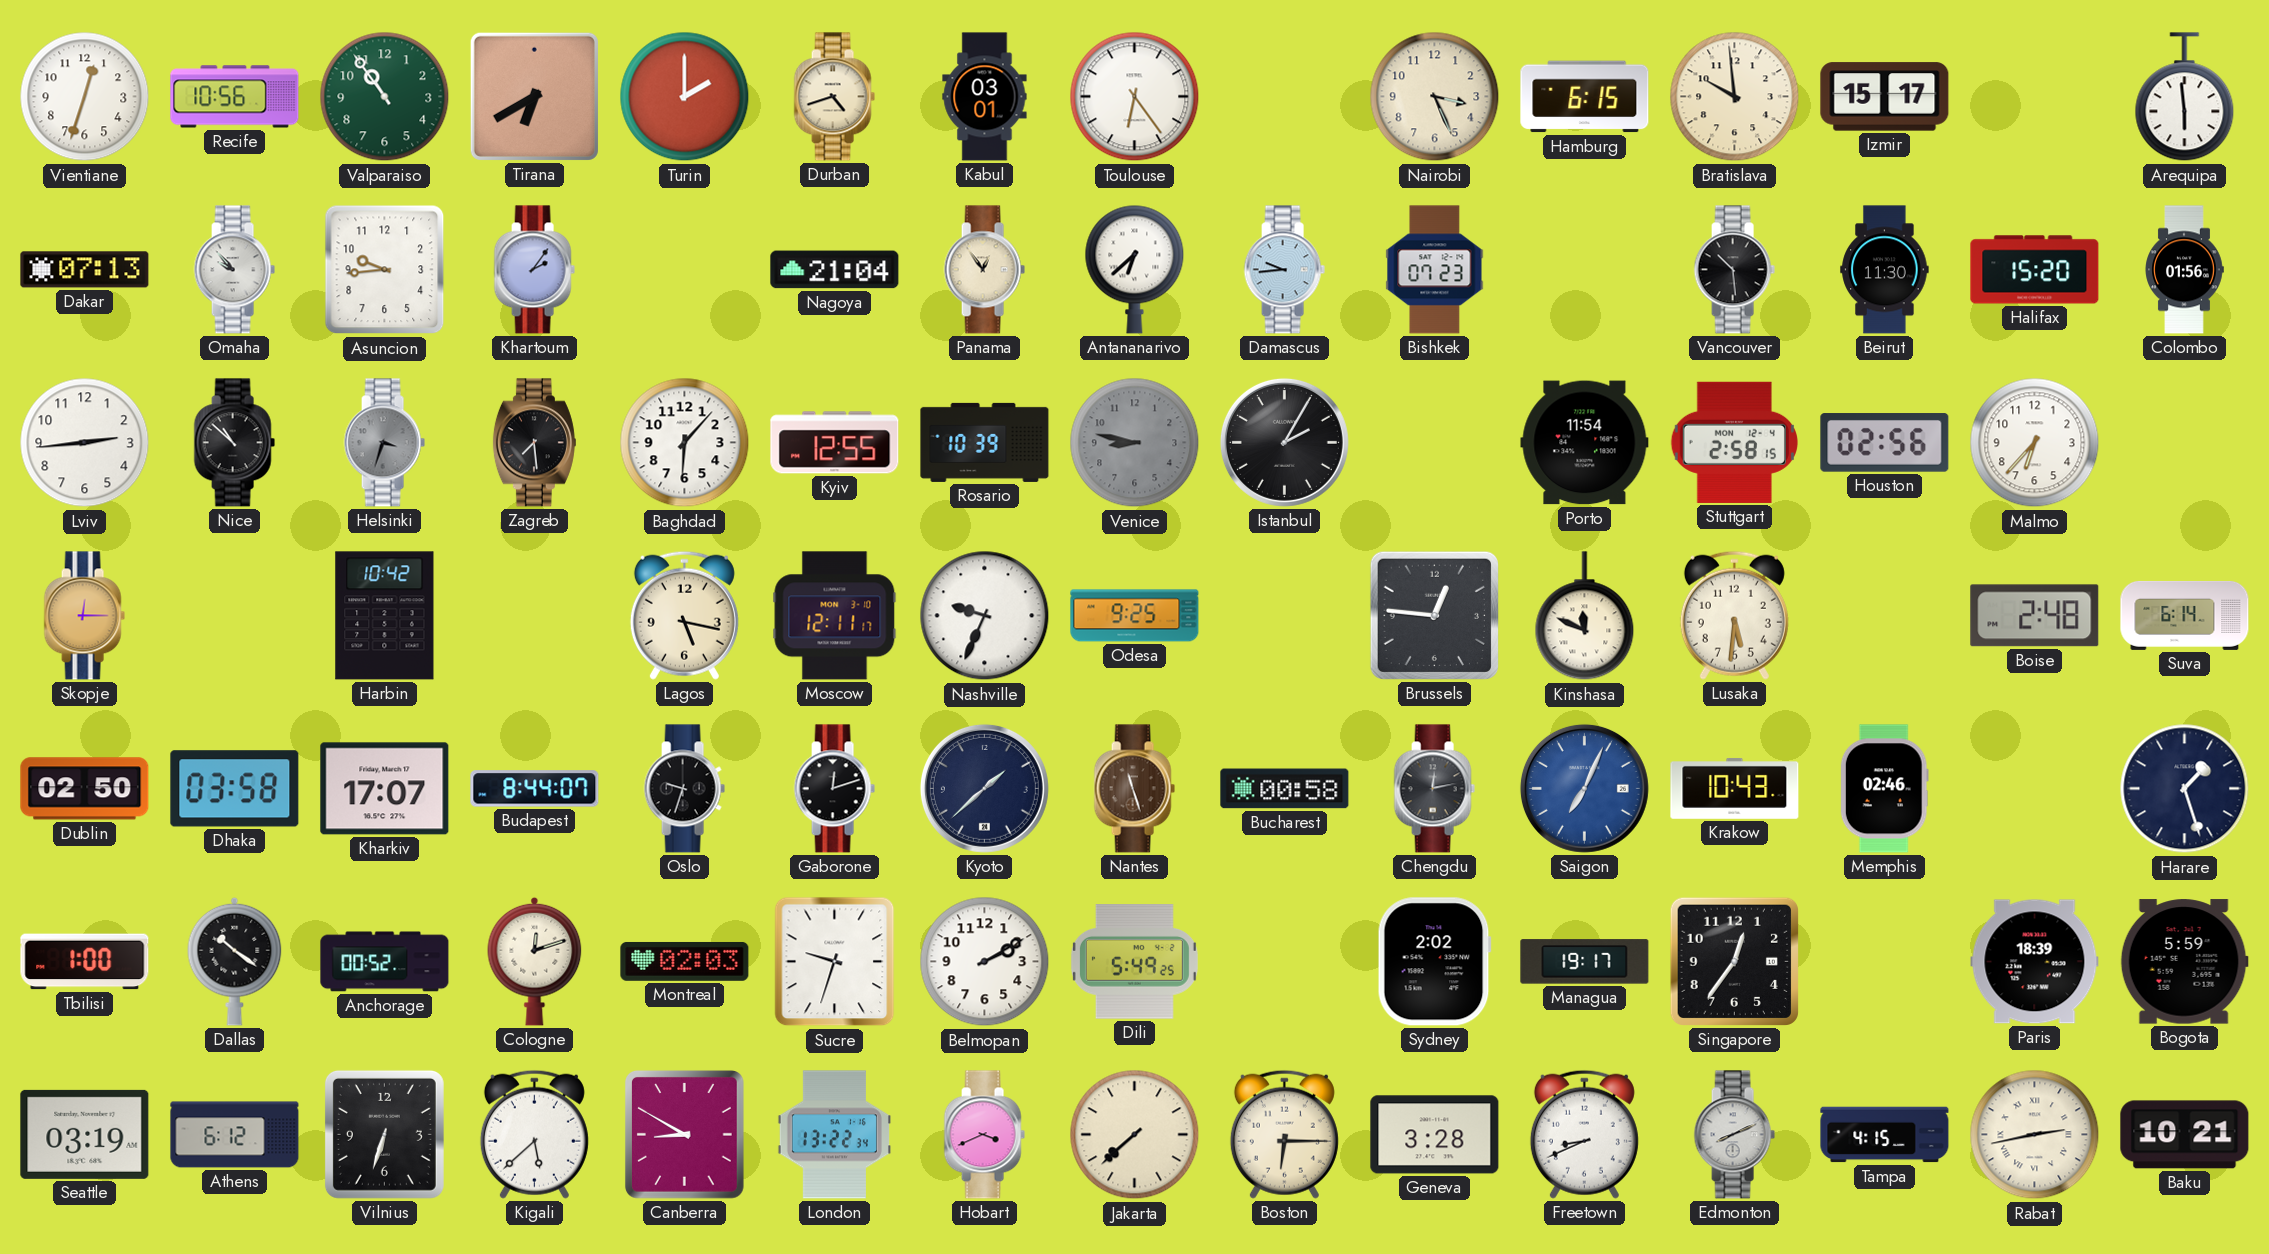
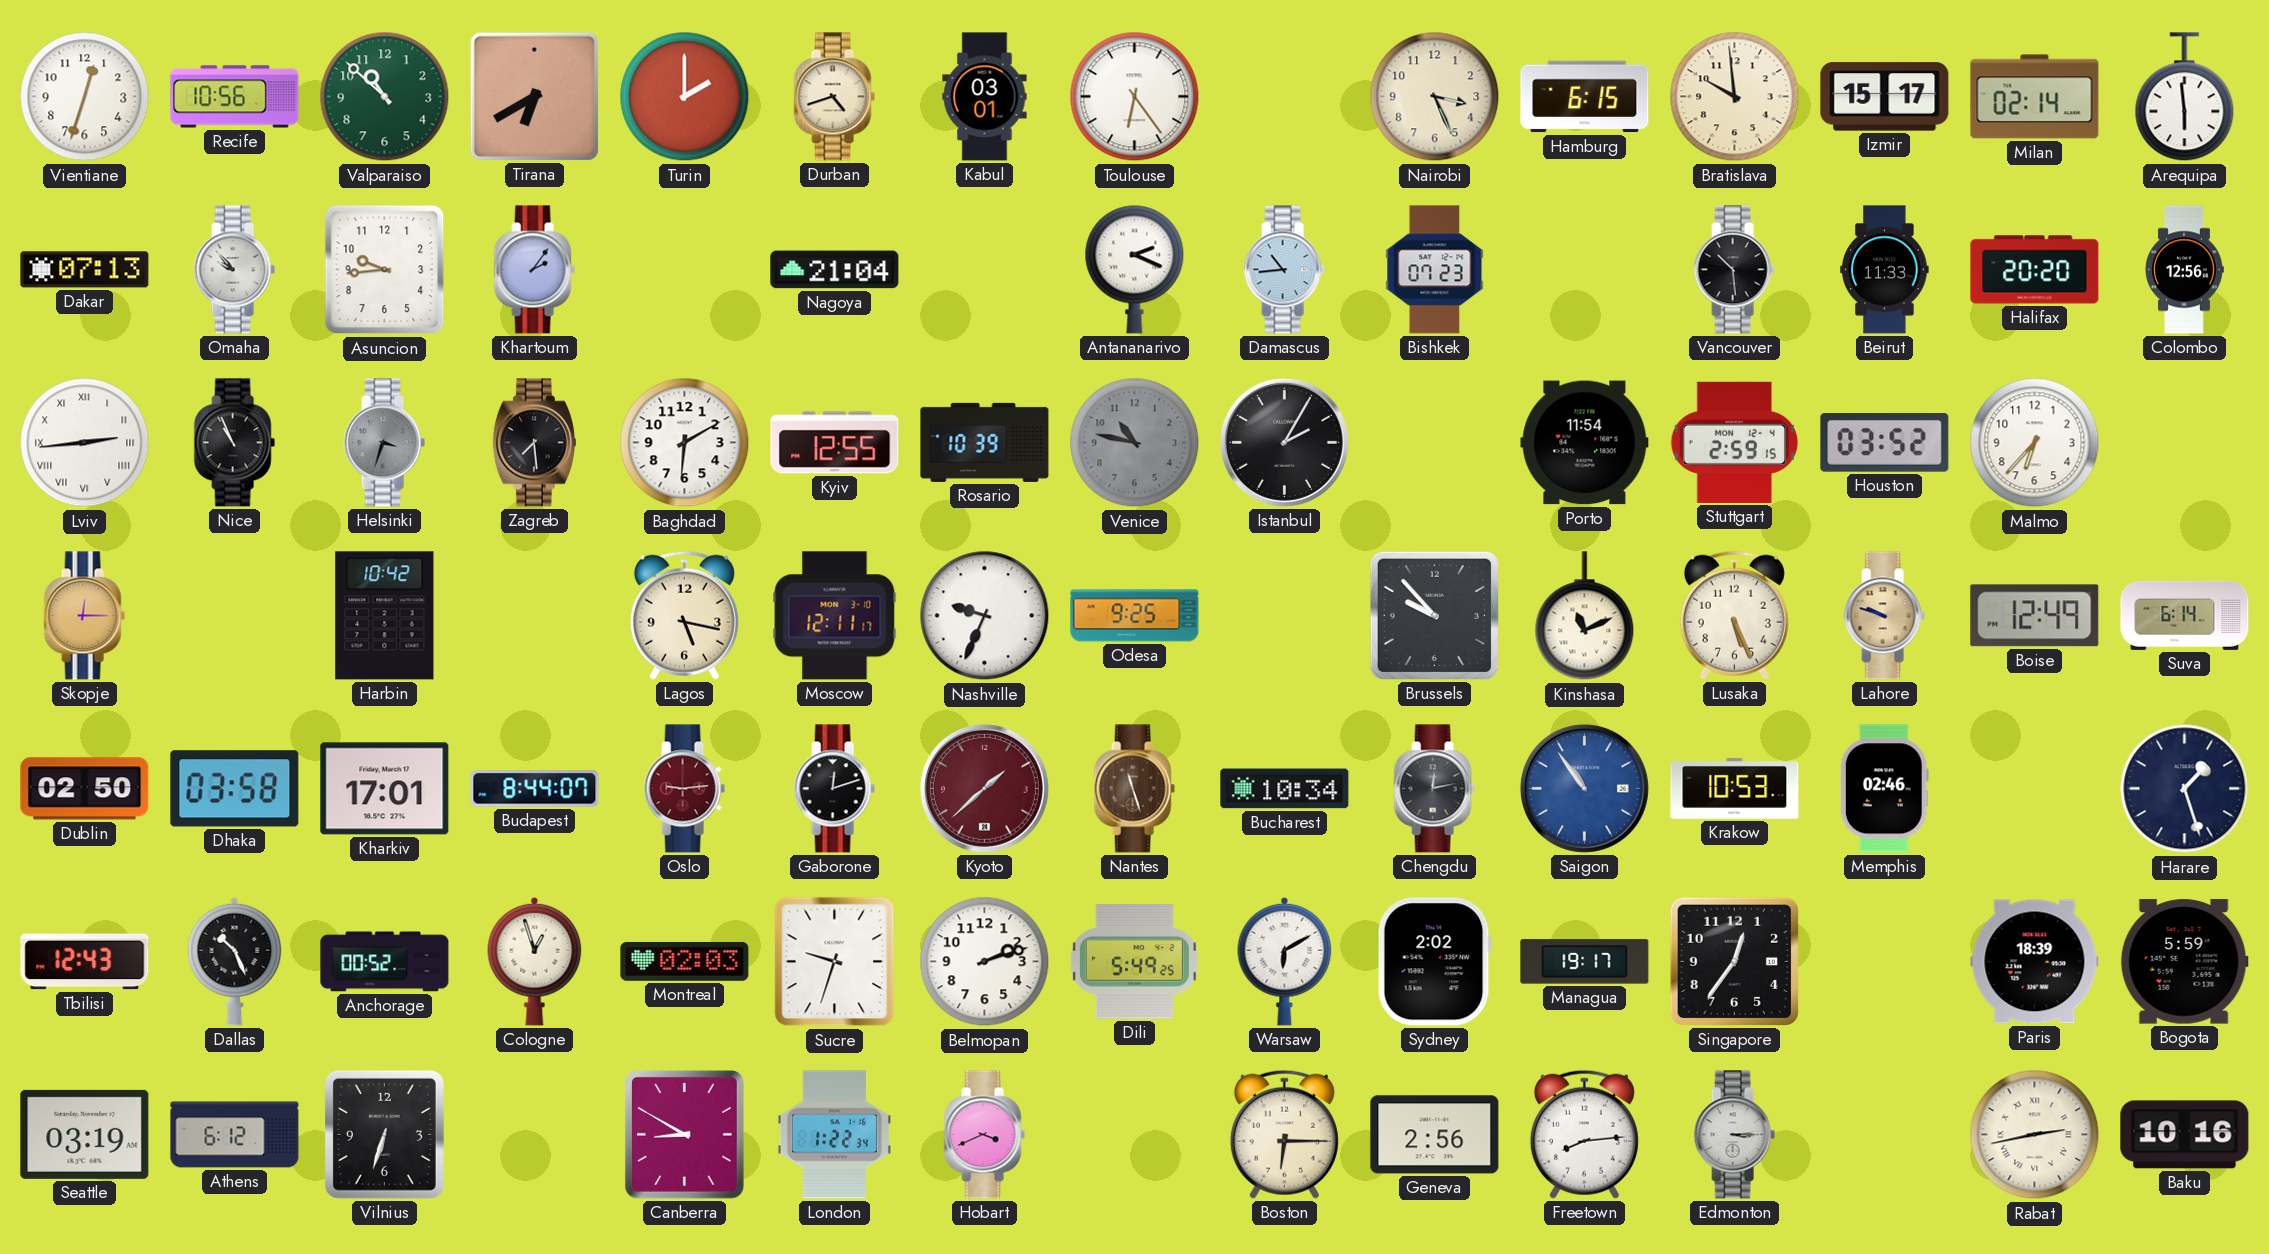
Valparaiso: 10:54 -> 10:52
Milan: none -> 02:14
Panama: 12:54 -> none
Antananarivo: 6:38 -> 2:19
Damascus: 9:44 -> 10:44
Beirut: 11:30 -> 11:33
Halifax: 15:20 -> 20:20
Colombo: 01:56 -> 12:56
Lviv numerals: Arabic -> Roman
Nice: 10:52 -> 10:56
Baghdad: 6:07 -> 6:10
Venice: 8:47 -> 10:47
Stuttgart: 2:58 -> 2:59
Houston: 02:56 -> 03:52
Brussels: 12:46 -> 9:53
Kinshasa: 11:49 -> 11:11
Lusaka: 5:31 -> 5:26
Lahore: none -> 9:48
Boise: 2:48 -> 12:49
Kharkiv: 17:07 -> 17:01
Oslo: 9:33 -> 9:14
Oslo dial: black -> burgundy
Kyoto dial: navy -> burgundy
Bucharest: 00:58 -> 10:34
Saigon: 7:04 -> 10:54
Krakow: 10:43 -> 10:53
Tbilisi: 1:00 -> 12:43
Dallas: 10:21 -> 10:26
Cologne: 12:12 -> 12:57
Belmopan: 2:10 -> 2:12
Warsaw: none -> 6:10
Kigali: 5:38 -> none
London: 13:22 -> 1:22
Jakarta: 7:38 -> none
Geneva: 3:28 -> 2:56
Freetown: 8:41 -> 8:14
Edmonton: 8:11 -> 3:15
Tampa: 4:15 -> none
Baku: 10:21 -> 10:16
